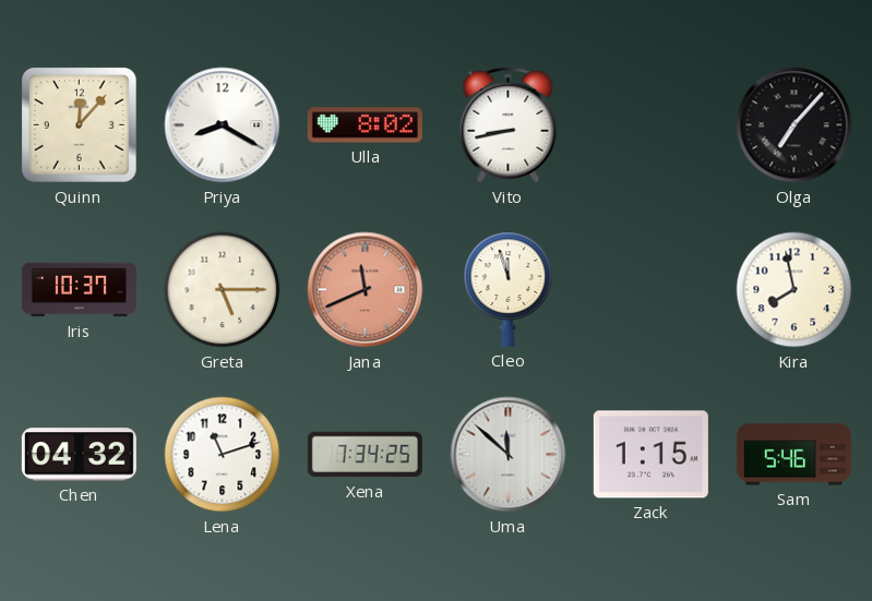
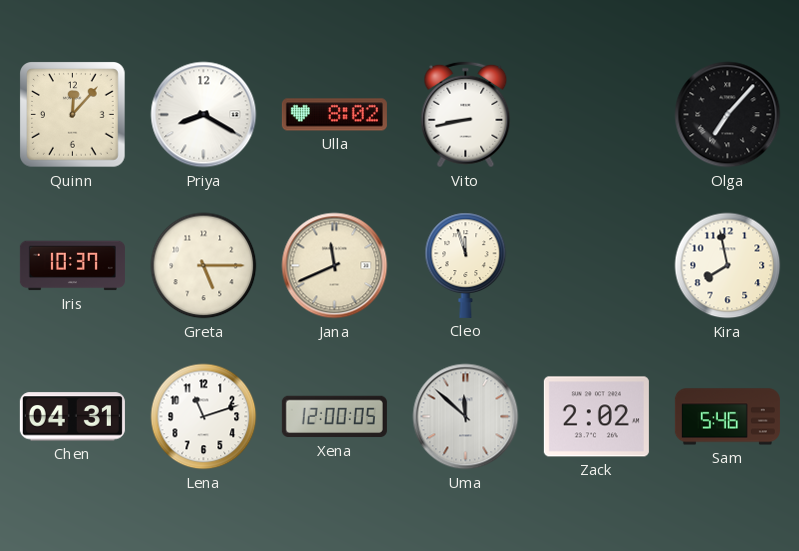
Jana dial: salmon -> cream
Chen: 04:32 -> 04:31
Xena: 7:34 -> 12:00
Zack: 1:15 -> 2:02
